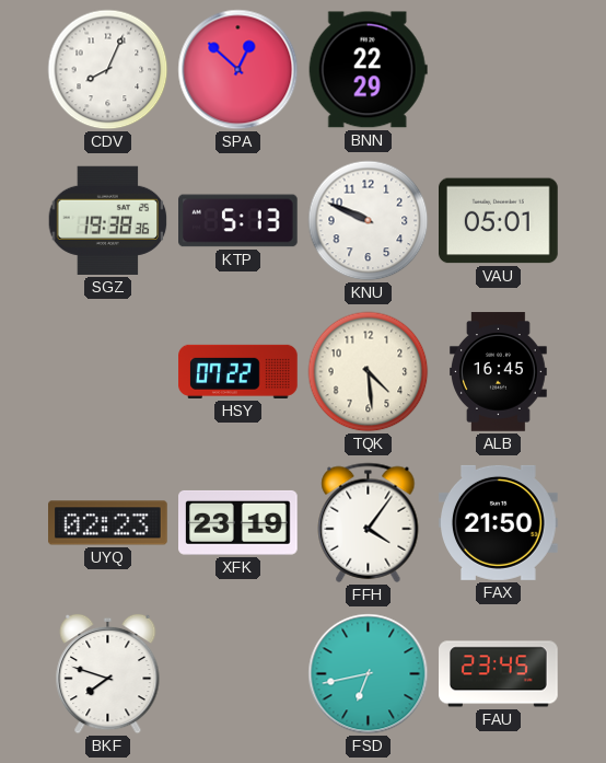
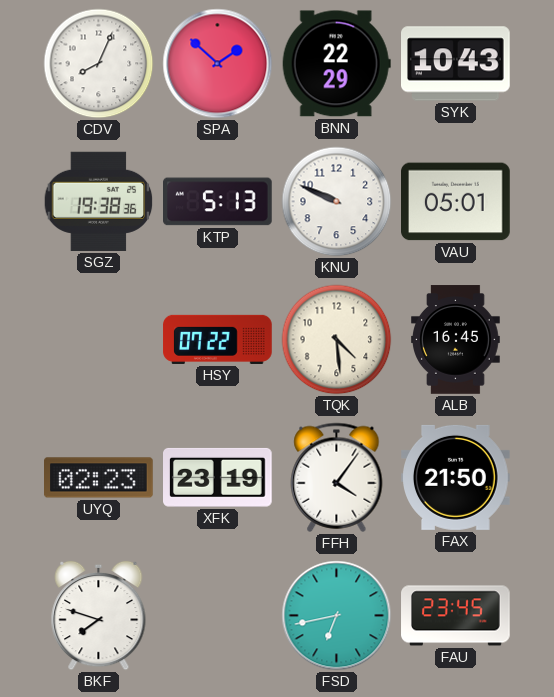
SPA: 12:52 -> 1:52
SYK: none -> 10:43
